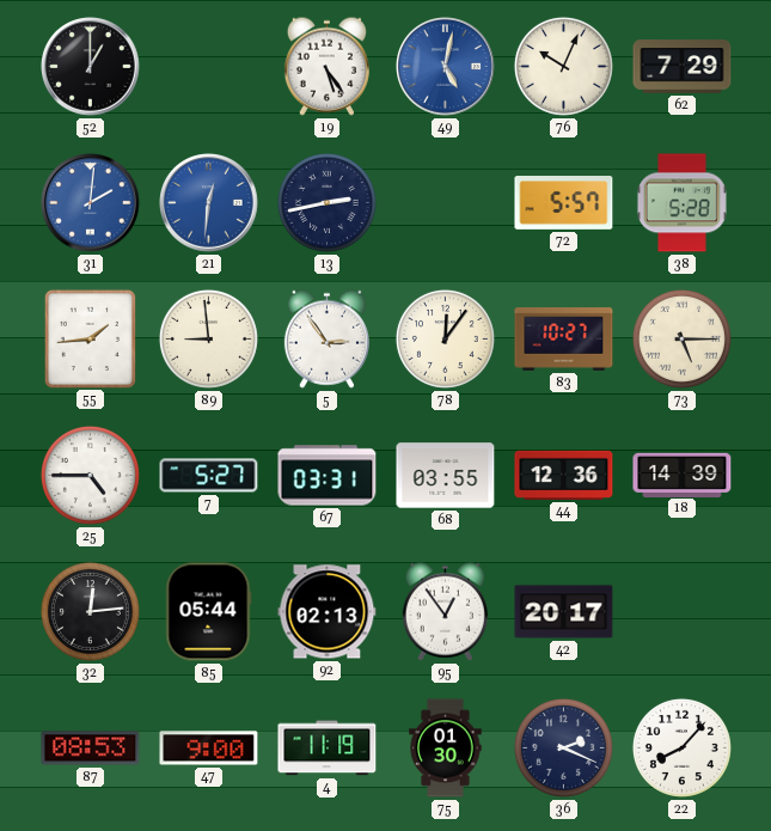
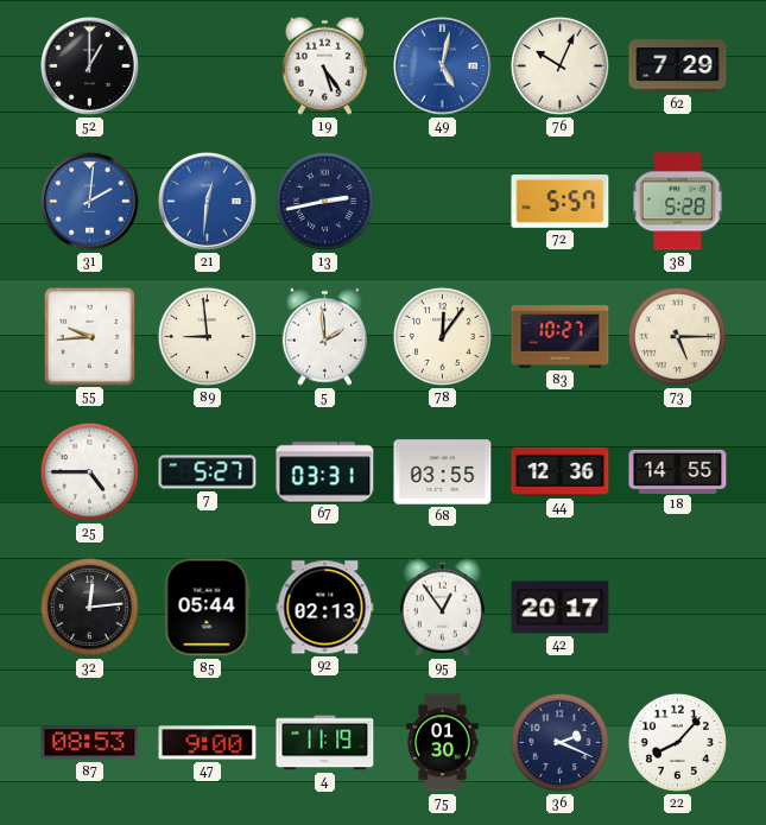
55: 1:44 -> 9:44
5: 2:54 -> 1:59
18: 14:39 -> 14:55
